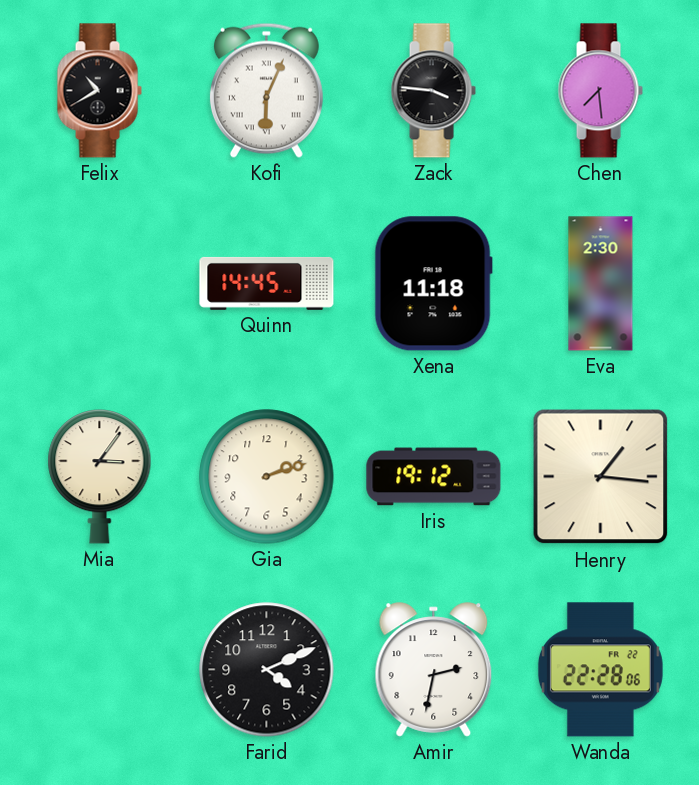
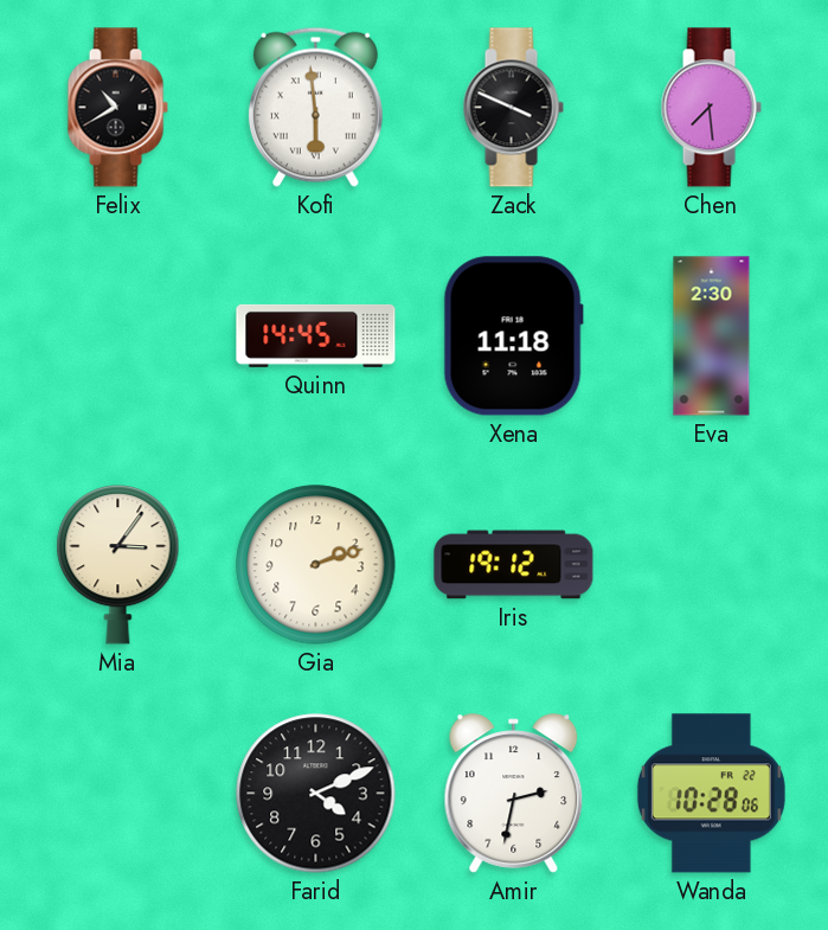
Kofi: 6:04 -> 5:59
Zack: 3:46 -> 3:49
Henry: 1:16 -> none
Wanda: 22:28 -> 10:28
